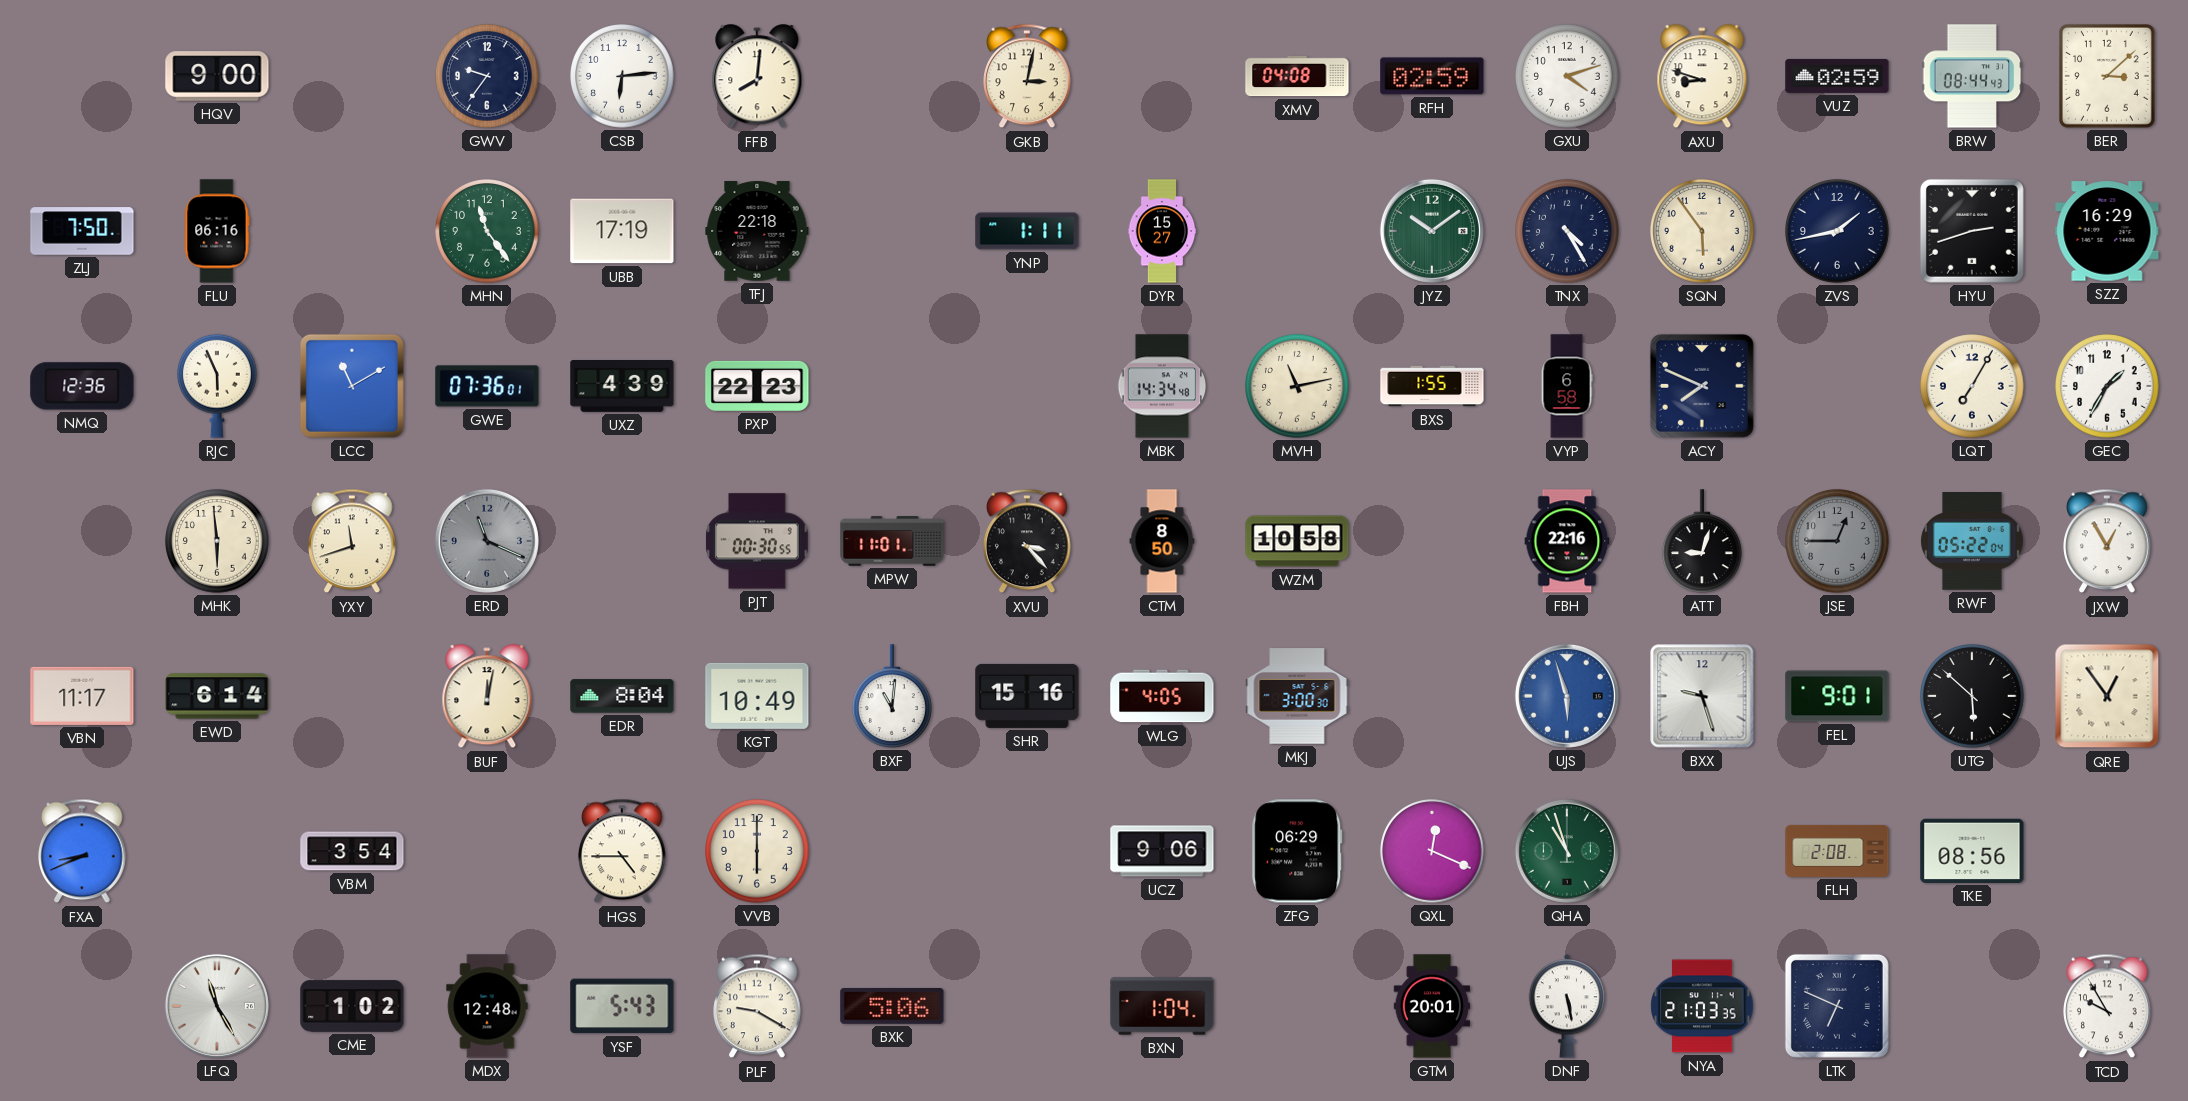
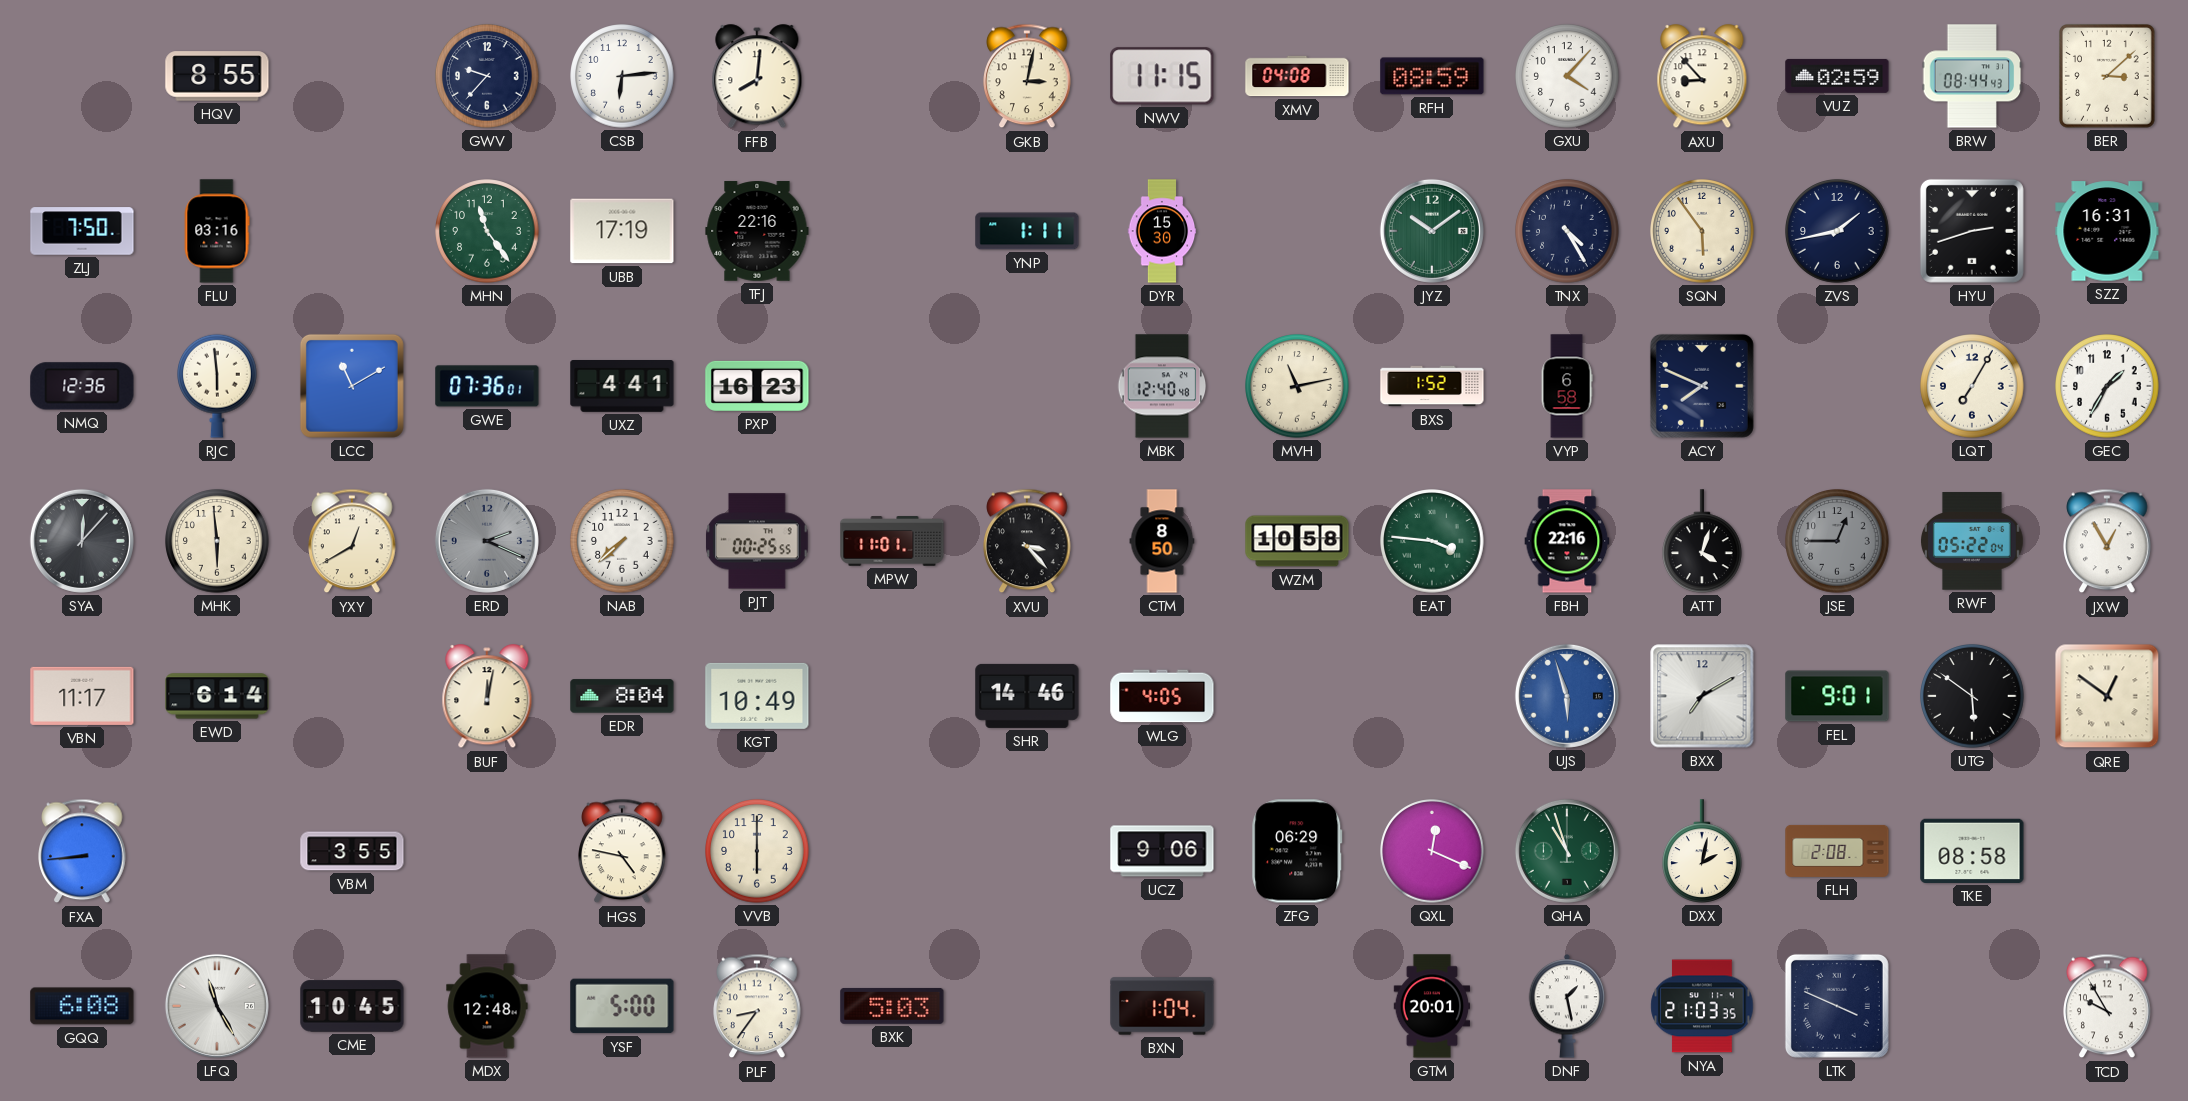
HQV: 9:00 -> 8:55
GWV: 9:36 -> 9:37
NWV: none -> 11:15
RFH: 02:59 -> 08:59
GXU: 4:12 -> 4:07
AXU: 8:48 -> 8:53
FLU: 06:16 -> 03:16
TFJ: 22:18 -> 22:16
DYR: 15:27 -> 15:30
SZZ: 16:29 -> 16:31
RJC: 5:56 -> 5:59
UXZ: 4:39 -> 4:41
PXP: 22:23 -> 16:23
MBK: 14:34 -> 12:40
BXS: 1:55 -> 1:52
SYA: none -> 12:07
YXY: 11:42 -> 12:40
ERD: 11:19 -> 2:19
NAB: none -> 7:38
PJT: 00:30 -> 00:25
EAT: none -> 3:46
ATT: 9:03 -> 4:03
BXF: 11:01 -> none
SHR: 15:16 -> 14:46
MKJ: 3:00 -> none
BXX: 9:27 -> 7:10
UTG: 5:52 -> 5:51
QRE: 12:54 -> 12:51
FXA: 8:41 -> 8:44
VBM: 3:54 -> 3:55
HGS: 4:45 -> 4:47
DXX: none -> 2:02
TKE: 08:56 -> 08:58
GQQ: none -> 6:08
CME: 1:02 -> 10:45
YSF: 5:43 -> 5:00
PLF: 9:20 -> 8:36
BXK: 5:06 -> 5:03
DNF: 5:28 -> 1:28
LTK: 6:49 -> 3:49
